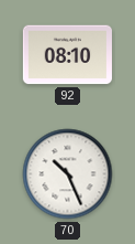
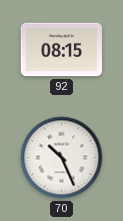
92: 08:10 -> 08:15
